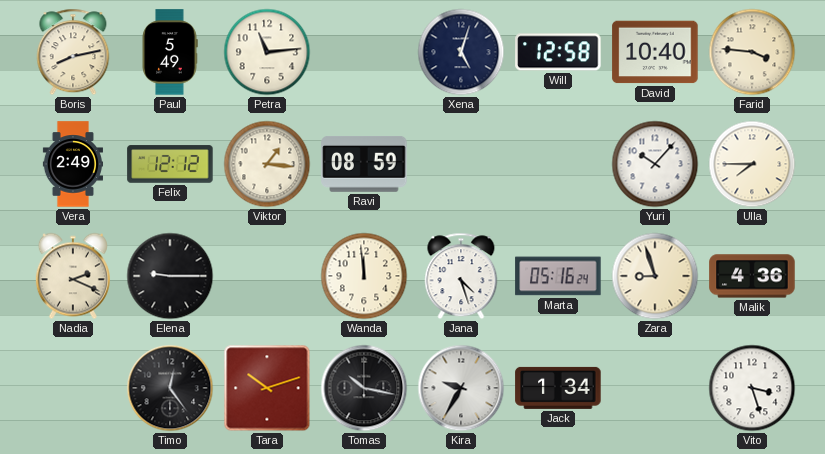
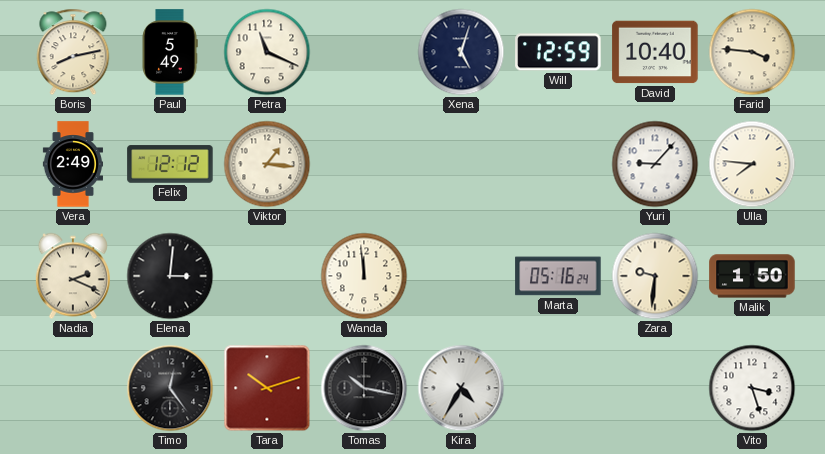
Petra: 11:14 -> 11:19
Will: 12:58 -> 12:59
Ravi: 08:59 -> none
Yuri: 10:07 -> 9:07
Ulla: 7:45 -> 7:46
Elena: 9:15 -> 3:01
Jana: 4:27 -> none
Zara: 8:57 -> 9:31
Malik: 4:36 -> 1:50
Kira: 9:35 -> 4:35
Jack: 1:34 -> none
